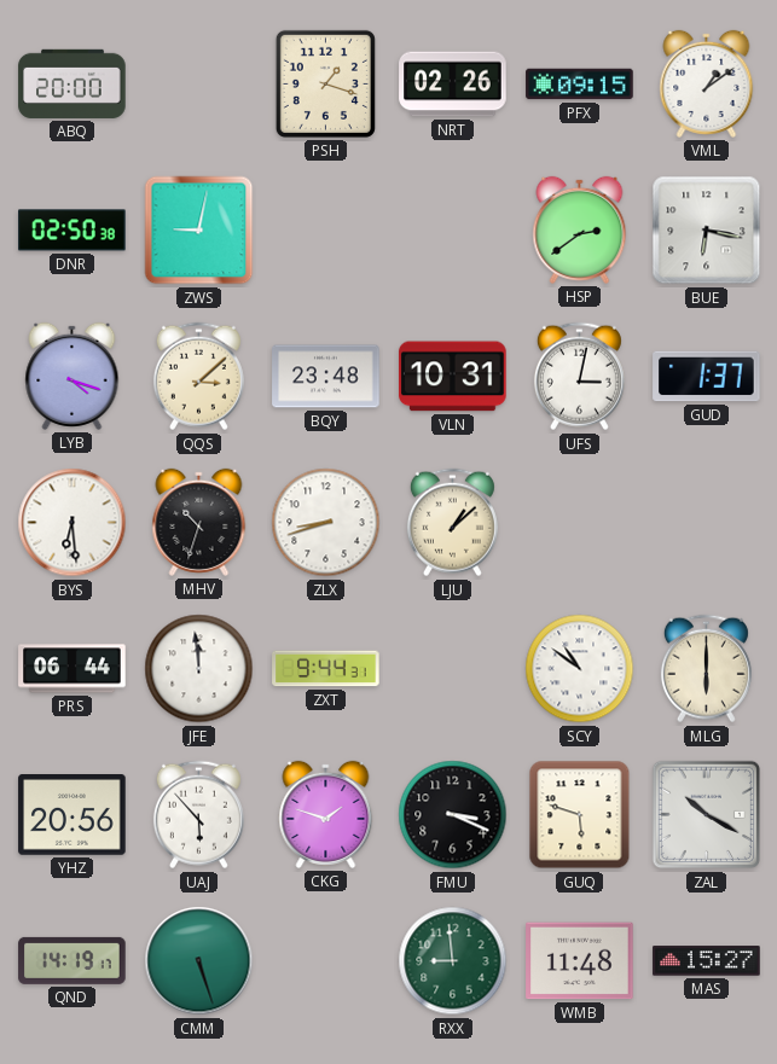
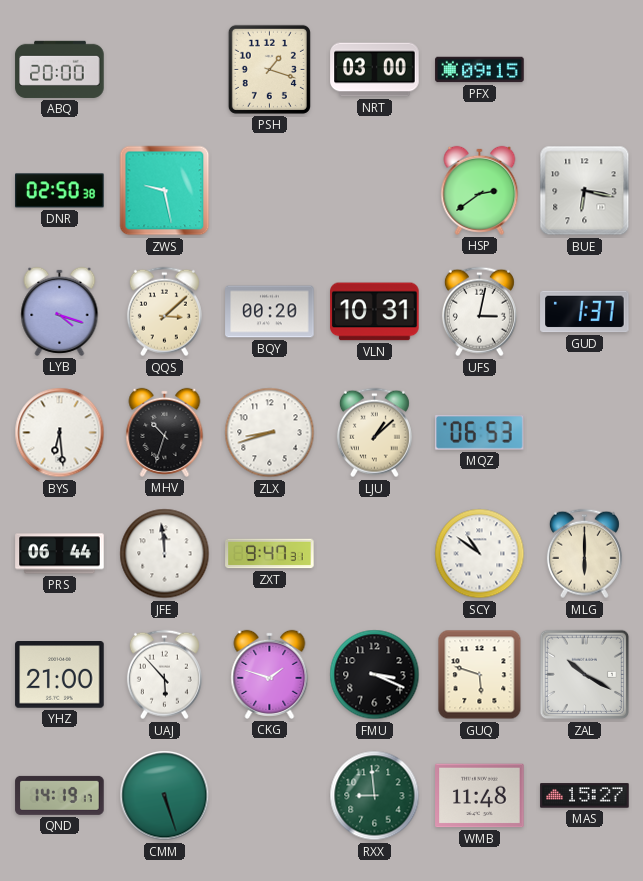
NRT: 02:26 -> 03:00
VML: 1:09 -> none
ZWS: 9:02 -> 9:28
BQY: 23:48 -> 00:20
MQZ: none -> 06:53
ZXT: 9:44 -> 9:47
YHZ: 20:56 -> 21:00
